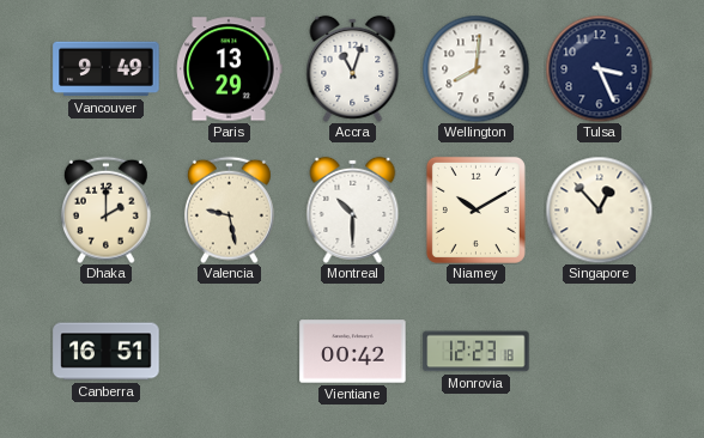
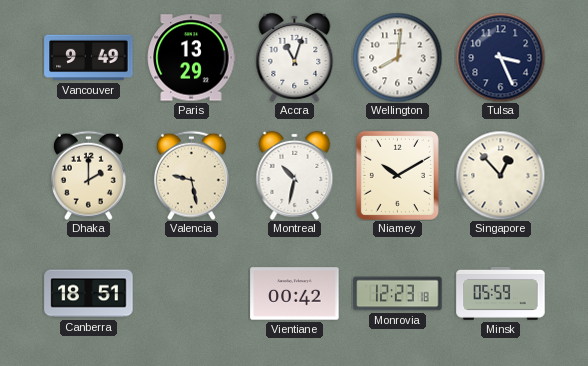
Montreal: 10:30 -> 10:32
Canberra: 16:51 -> 18:51
Minsk: none -> 05:59
